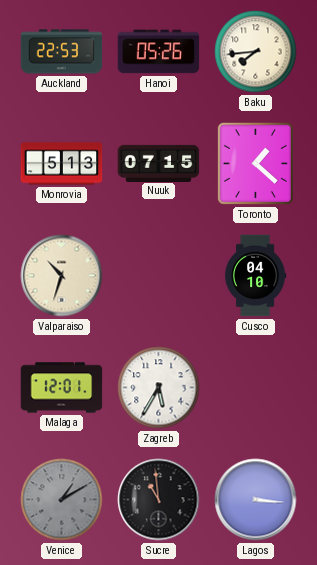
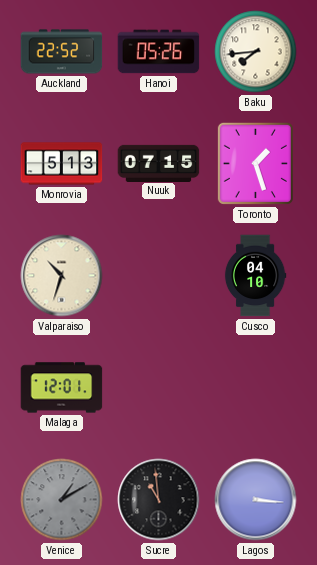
Auckland: 22:53 -> 22:52
Toronto: 1:22 -> 1:27
Zagreb: 5:35 -> none
